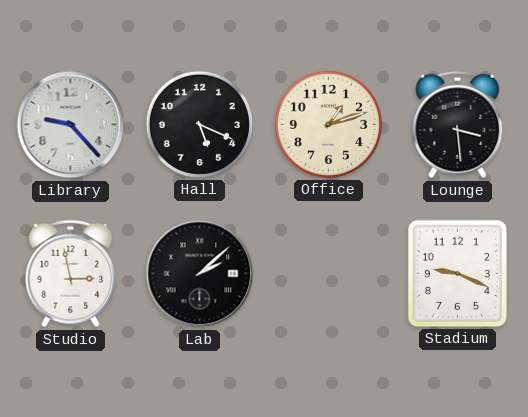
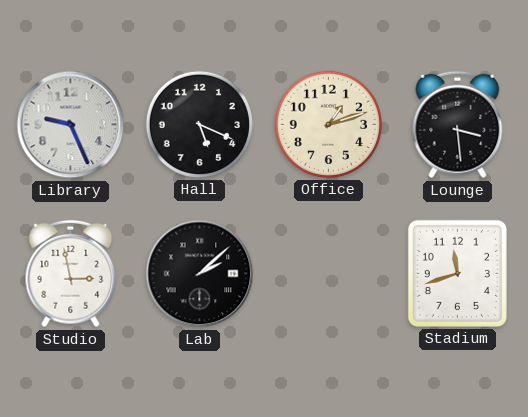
Library: 9:23 -> 9:26
Stadium: 9:19 -> 11:42
